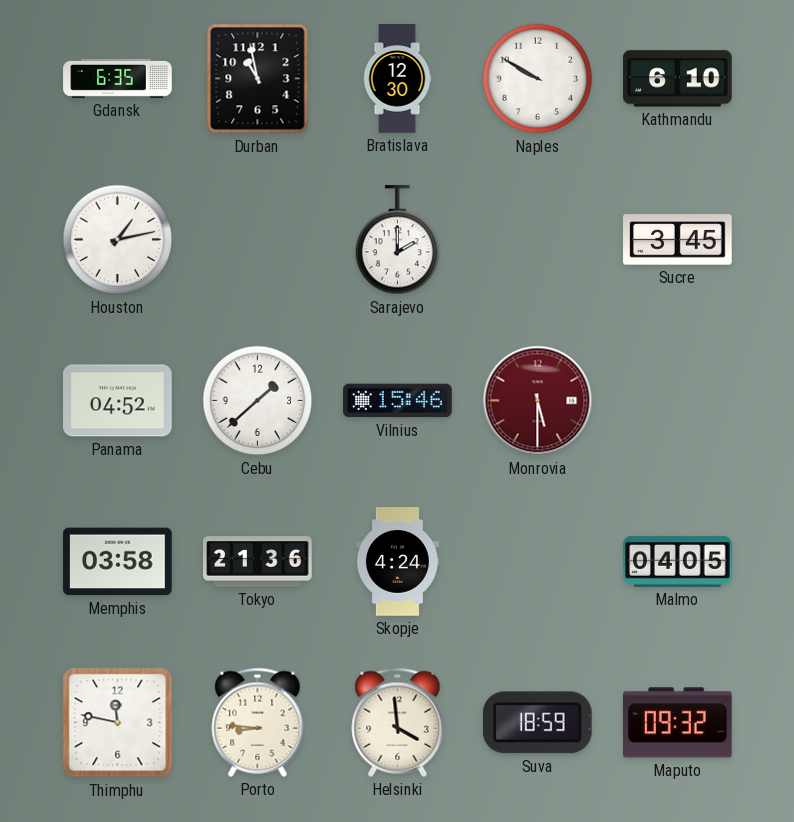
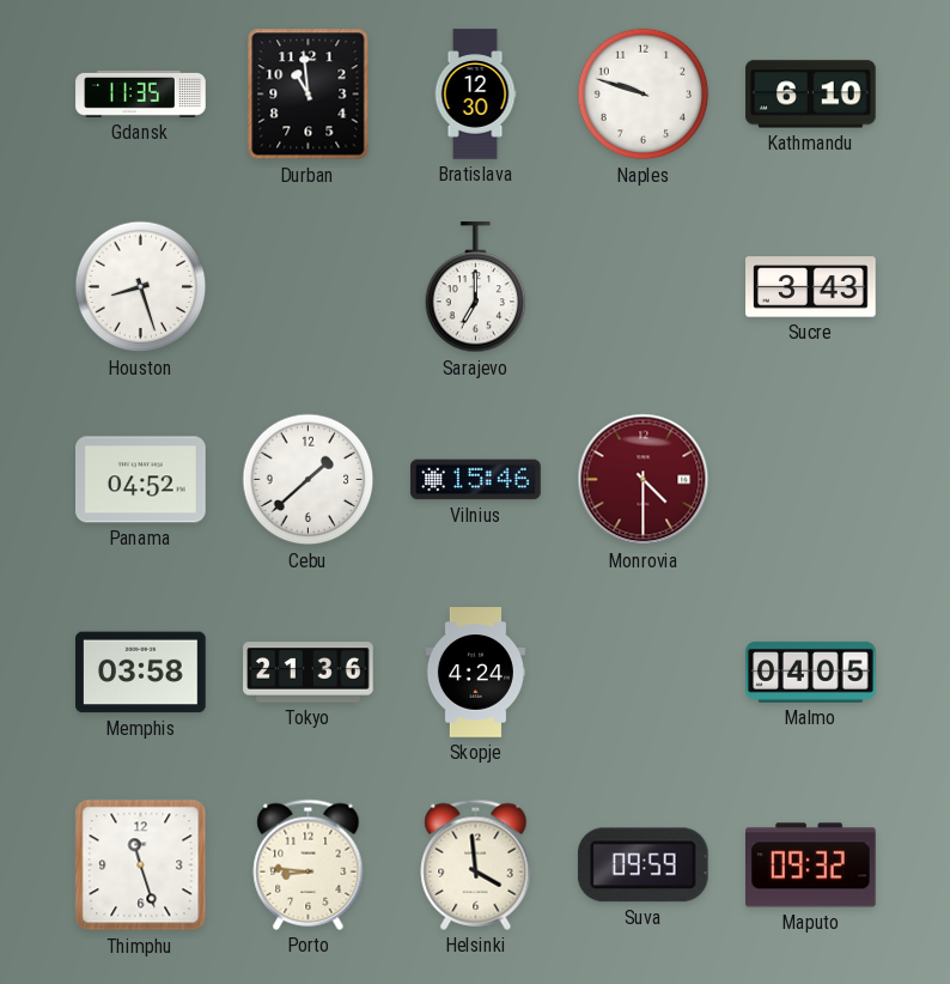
Gdansk: 6:35 -> 11:35
Durban: 10:58 -> 10:59
Naples: 9:50 -> 9:48
Houston: 1:13 -> 8:27
Sarajevo: 2:00 -> 7:00
Sucre: 3:45 -> 3:43
Monrovia: 5:30 -> 4:30
Thimphu: 11:47 -> 11:27
Suva: 18:59 -> 09:59
